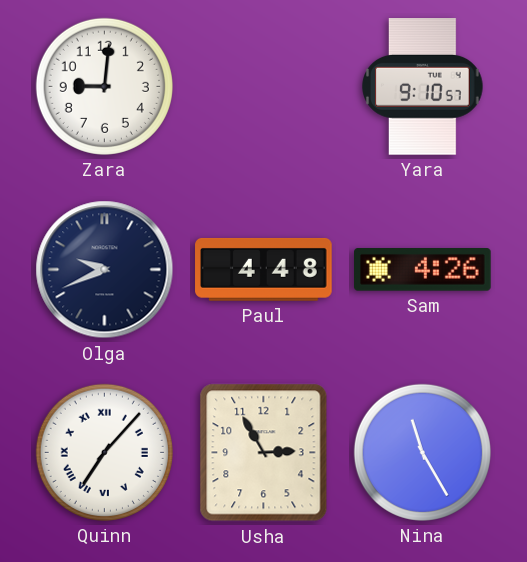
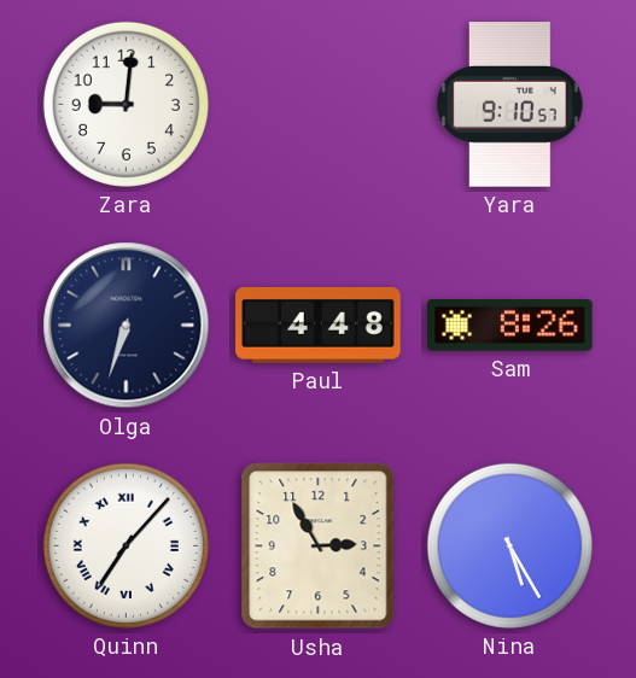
Olga: 9:41 -> 6:33
Sam: 4:26 -> 8:26
Nina: 11:25 -> 5:25
